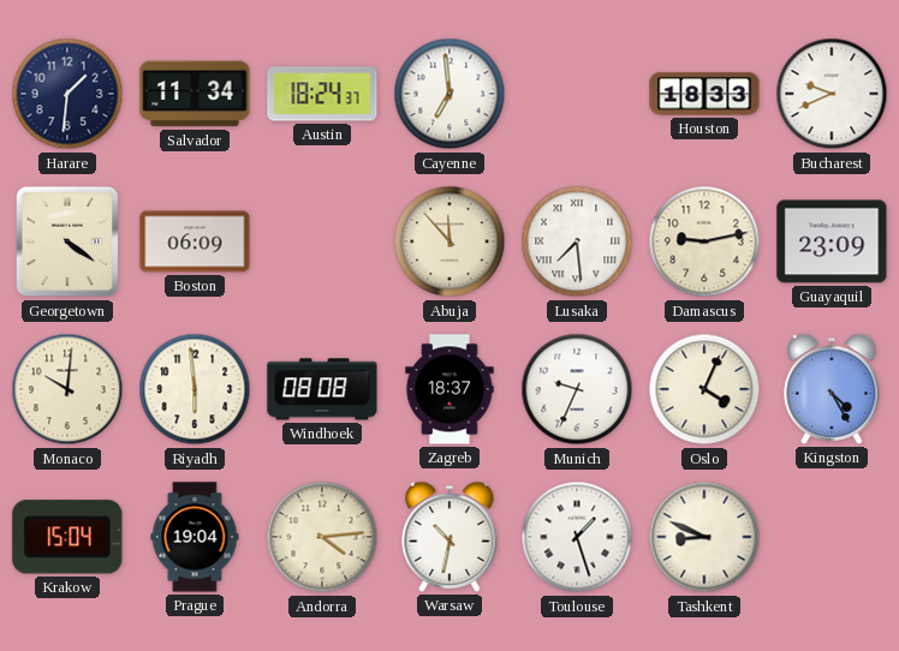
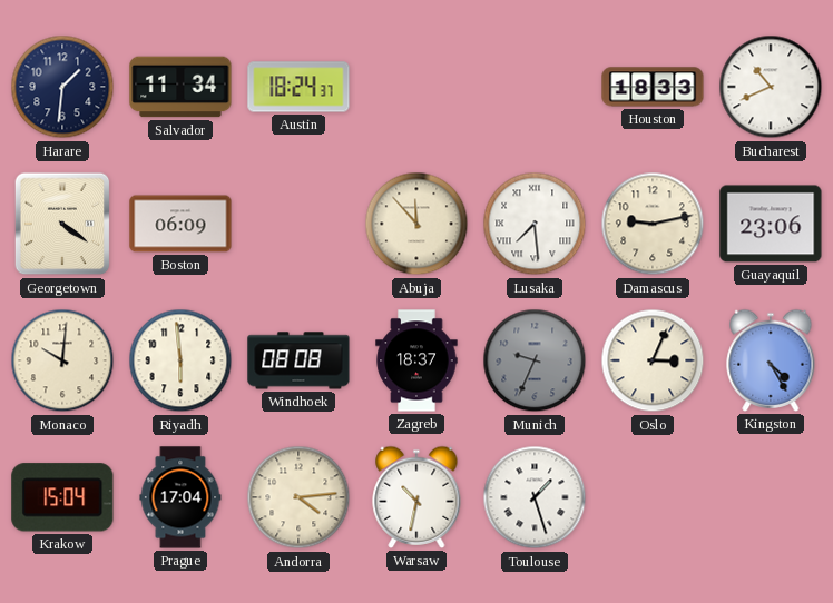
Cayenne: 6:59 -> none
Bucharest: 9:41 -> 10:41
Guayaquil: 23:09 -> 23:06
Munich dial: white -> grey
Oslo: 4:04 -> 3:04
Prague: 19:04 -> 17:04
Tashkent: 8:49 -> none
